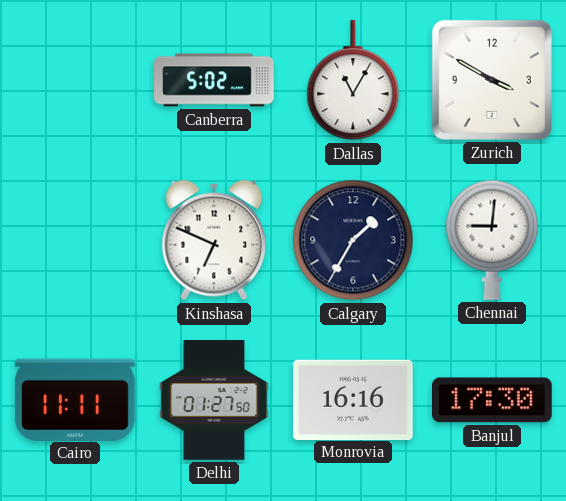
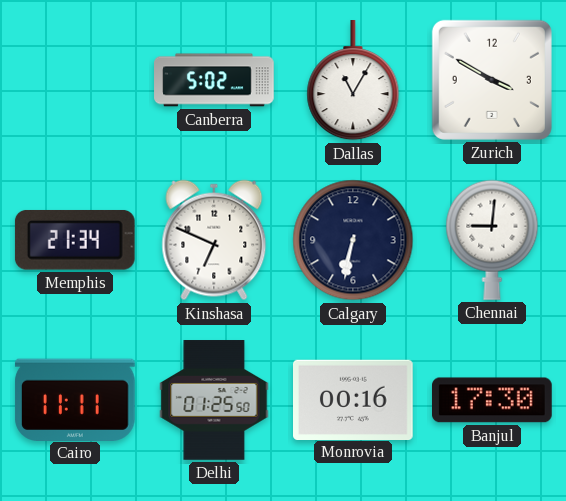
Memphis: none -> 21:34
Calgary: 1:35 -> 6:32
Delhi: 01:27 -> 01:25
Monrovia: 16:16 -> 00:16
